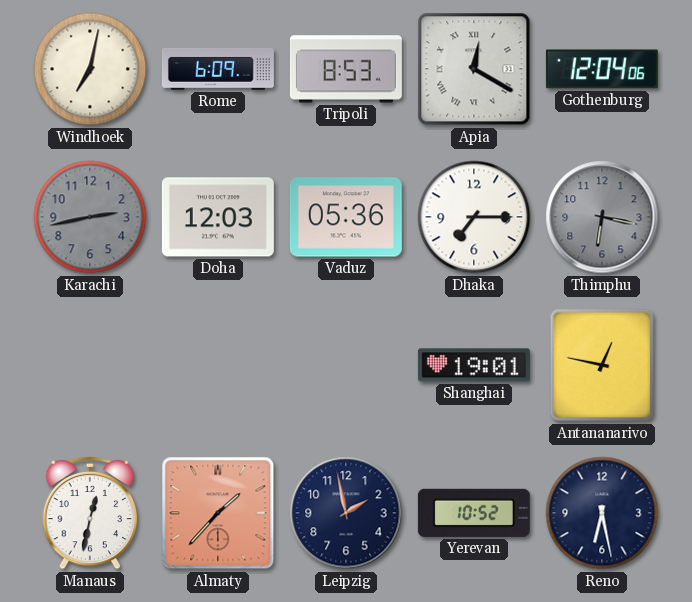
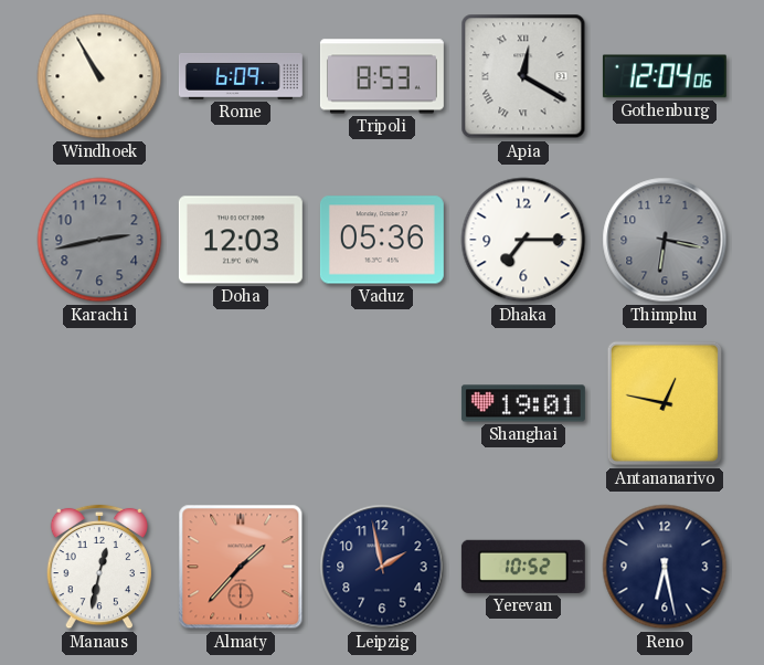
Windhoek: 7:02 -> 10:55
